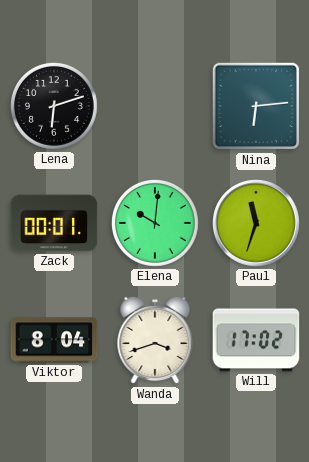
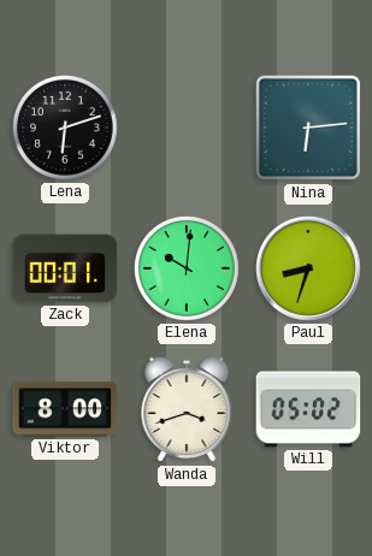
Paul: 11:33 -> 8:33
Viktor: 8:04 -> 8:00
Will: 17:02 -> 05:02
